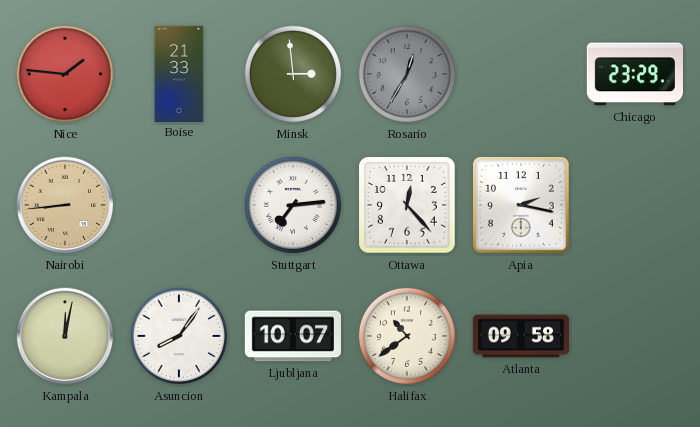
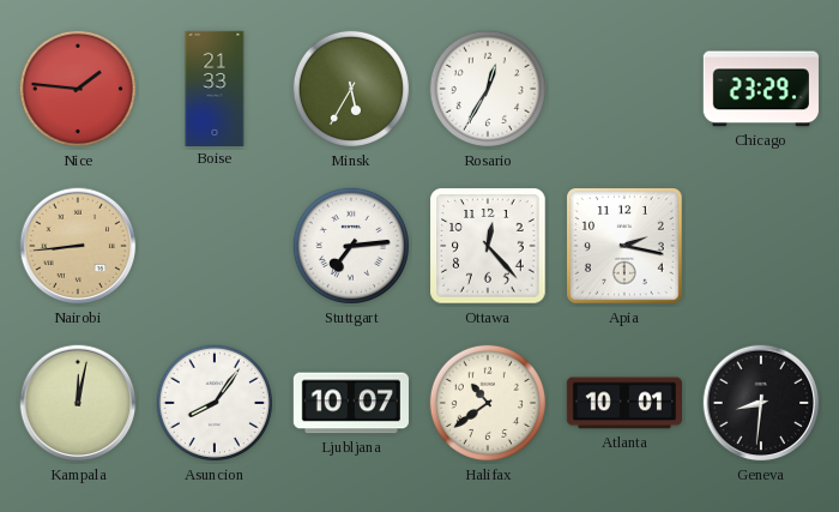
Minsk: 2:59 -> 5:35
Rosario dial: grey -> white
Atlanta: 09:58 -> 10:01
Geneva: none -> 8:31
